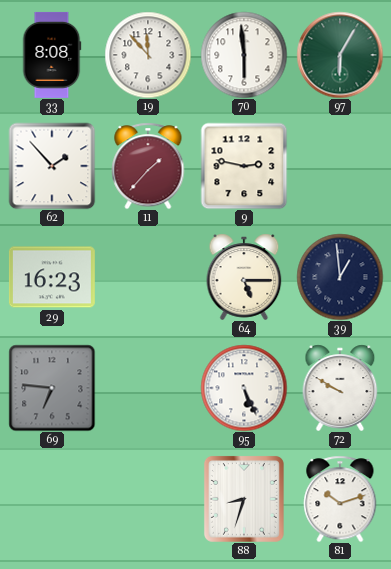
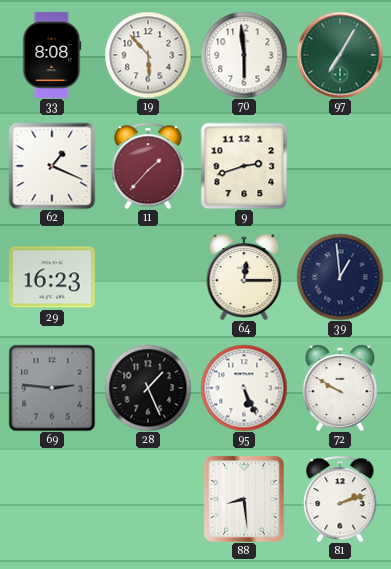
19: 11:53 -> 5:53
97: 6:05 -> 7:05
62: 1:53 -> 1:19
9: 2:47 -> 2:42
64: 5:15 -> 12:15
69: 6:46 -> 2:46
28: none -> 1:26
88: 8:33 -> 8:29
81: 10:12 -> 2:12
